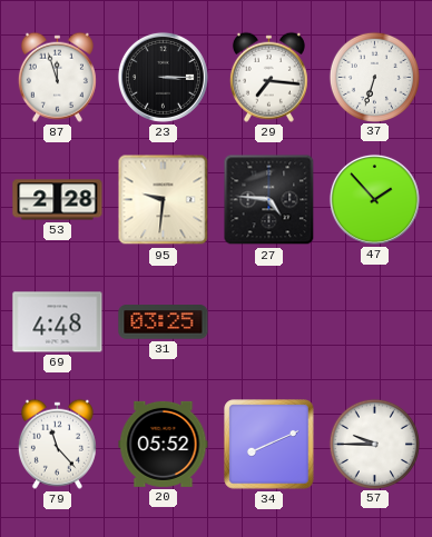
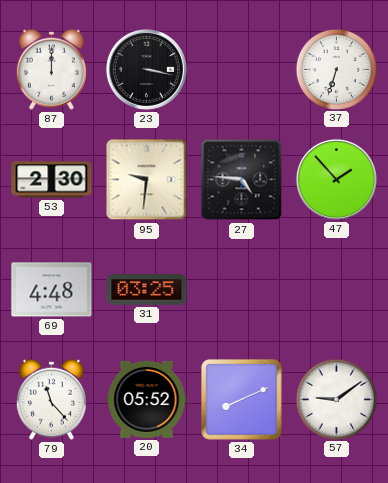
87: 11:57 -> 12:00
23: 3:15 -> 3:17
29: 7:16 -> none
53: 2:28 -> 2:30
57: 9:45 -> 9:09
